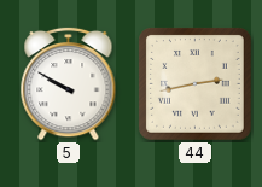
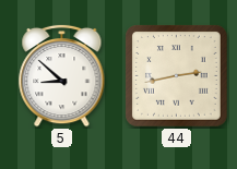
5: 9:50 -> 8:52
